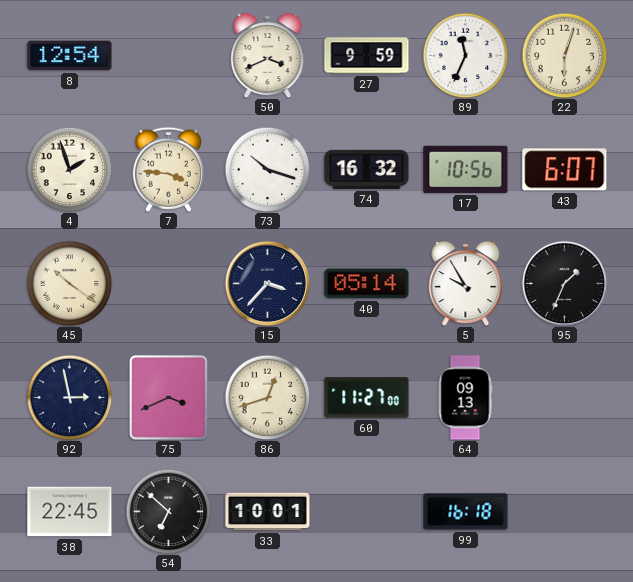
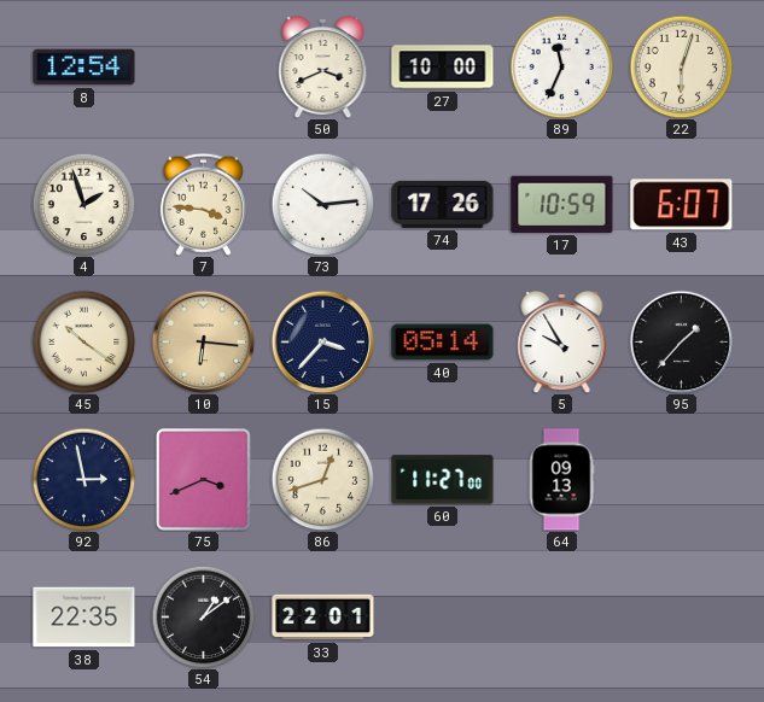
27: 9:59 -> 10:00
73: 10:18 -> 10:14
74: 16:32 -> 17:26
17: 10:56 -> 10:59
10: none -> 6:16
95: 1:34 -> 1:37
38: 22:45 -> 22:35
54: 6:52 -> 1:09
33: 10:01 -> 22:01
99: 16:18 -> none
